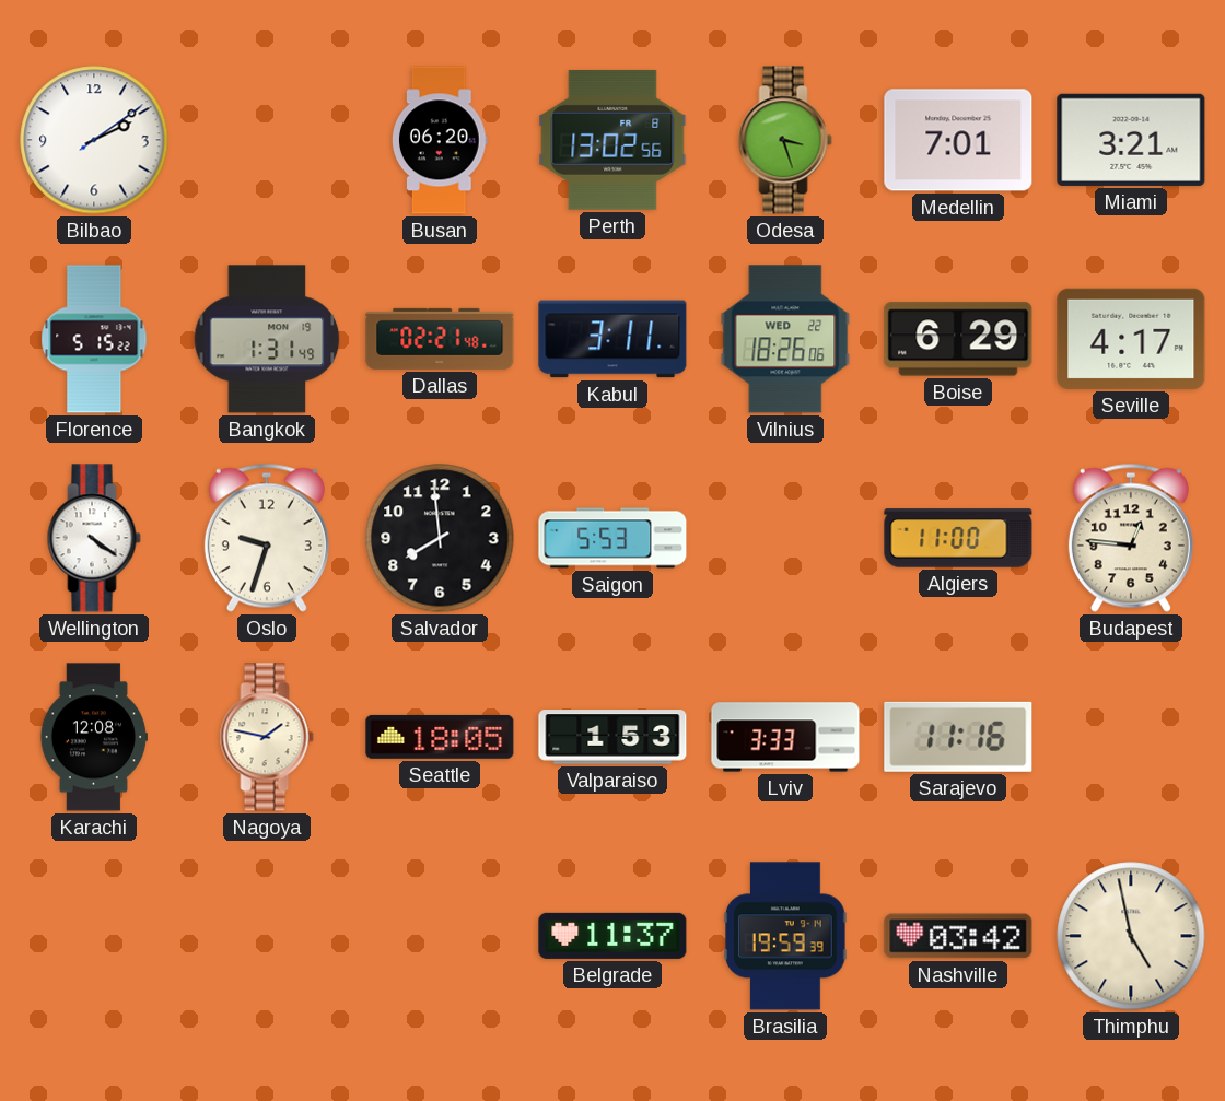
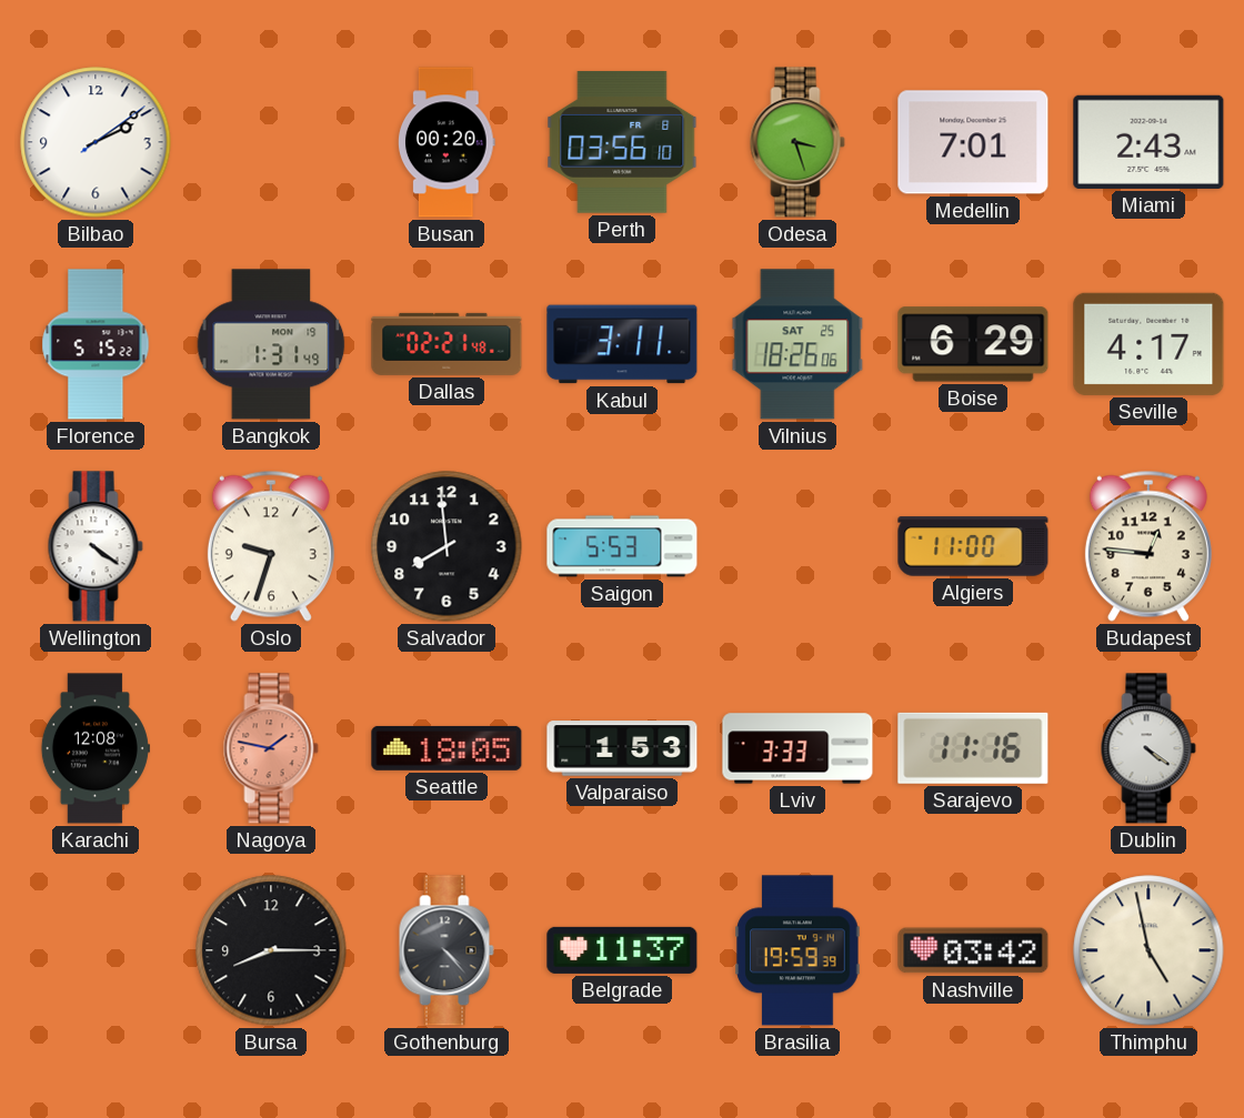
Busan: 06:20 -> 00:20
Perth: 13:02 -> 03:56
Miami: 3:21 -> 2:43
Vilnius date: WED 22 -> SAT 25
Nagoya dial: cream -> salmon
Dublin: none -> 4:21
Bursa: none -> 8:15
Gothenburg: none -> 4:23
